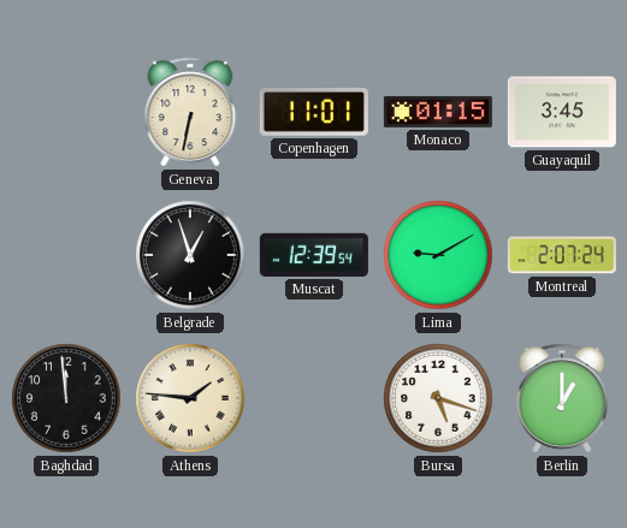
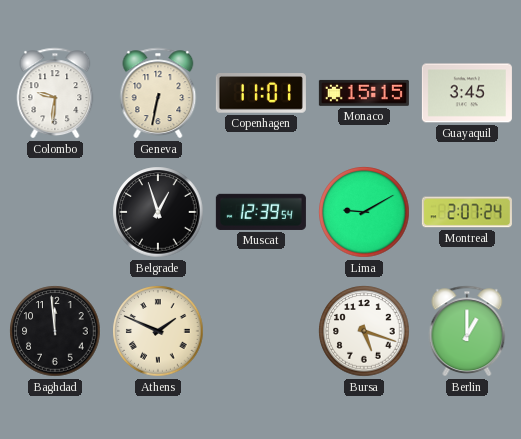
Colombo: none -> 9:31
Monaco: 01:15 -> 15:15
Athens: 1:46 -> 1:49
